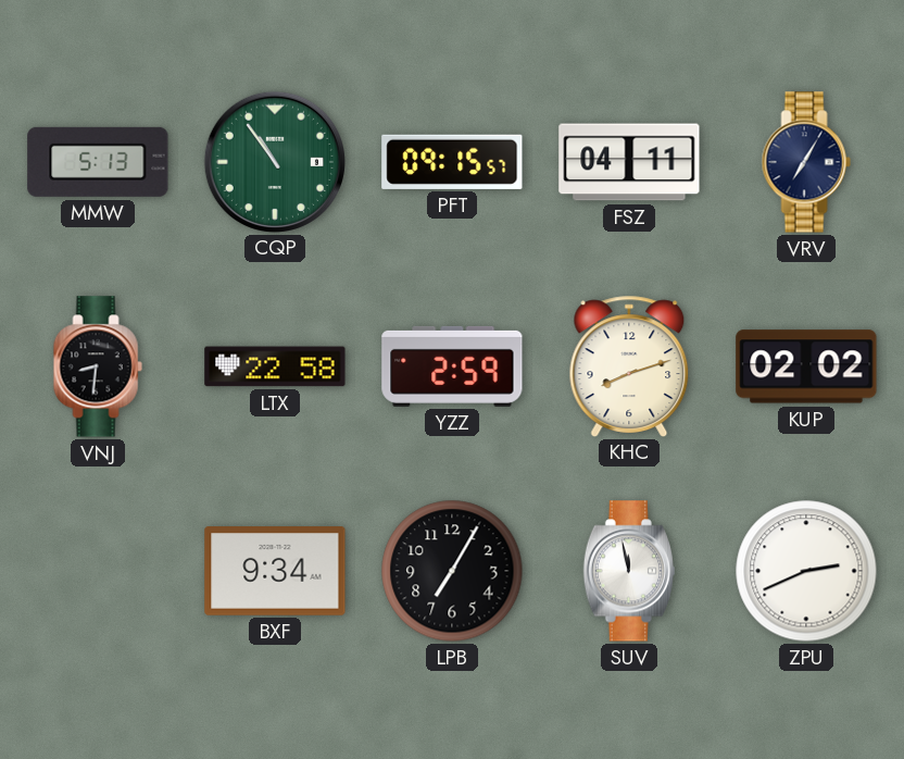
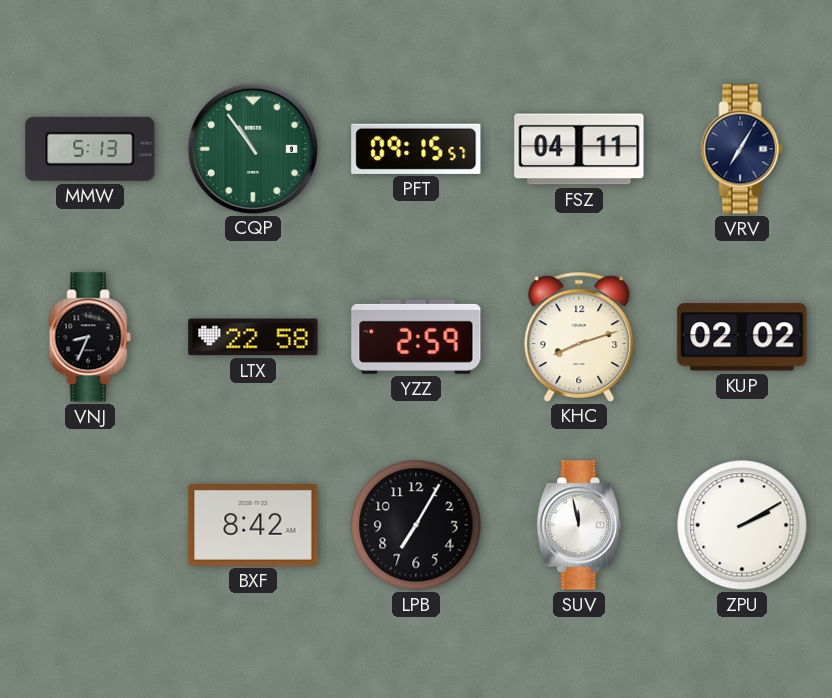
VNJ: 8:31 -> 8:34
BXF: 9:34 -> 8:42
ZPU: 2:41 -> 2:10
